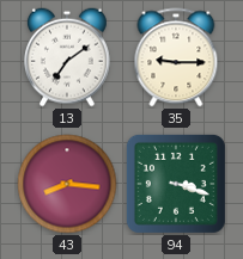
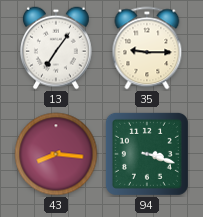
13: 7:09 -> 7:06
